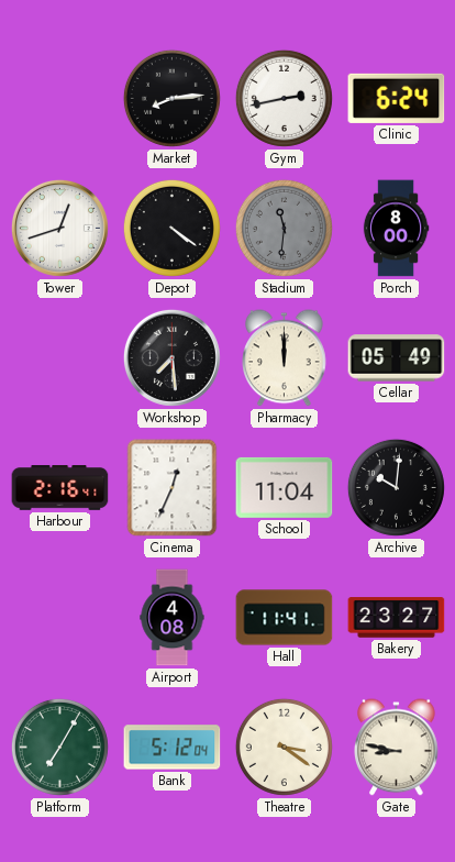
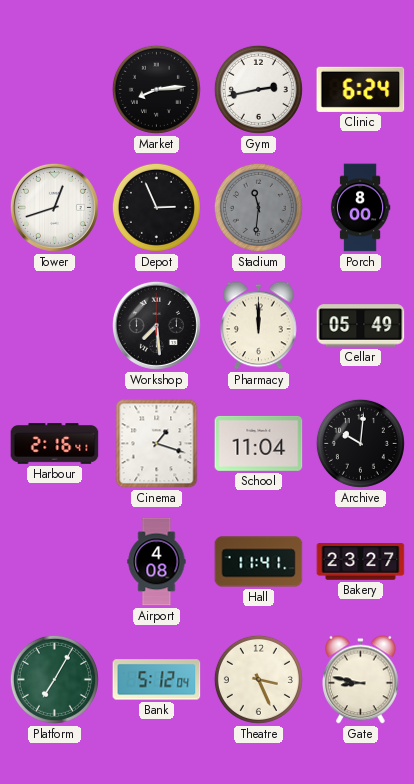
Depot: 4:21 -> 2:56
Cinema: 12:34 -> 1:18
Theatre: 3:21 -> 3:26
